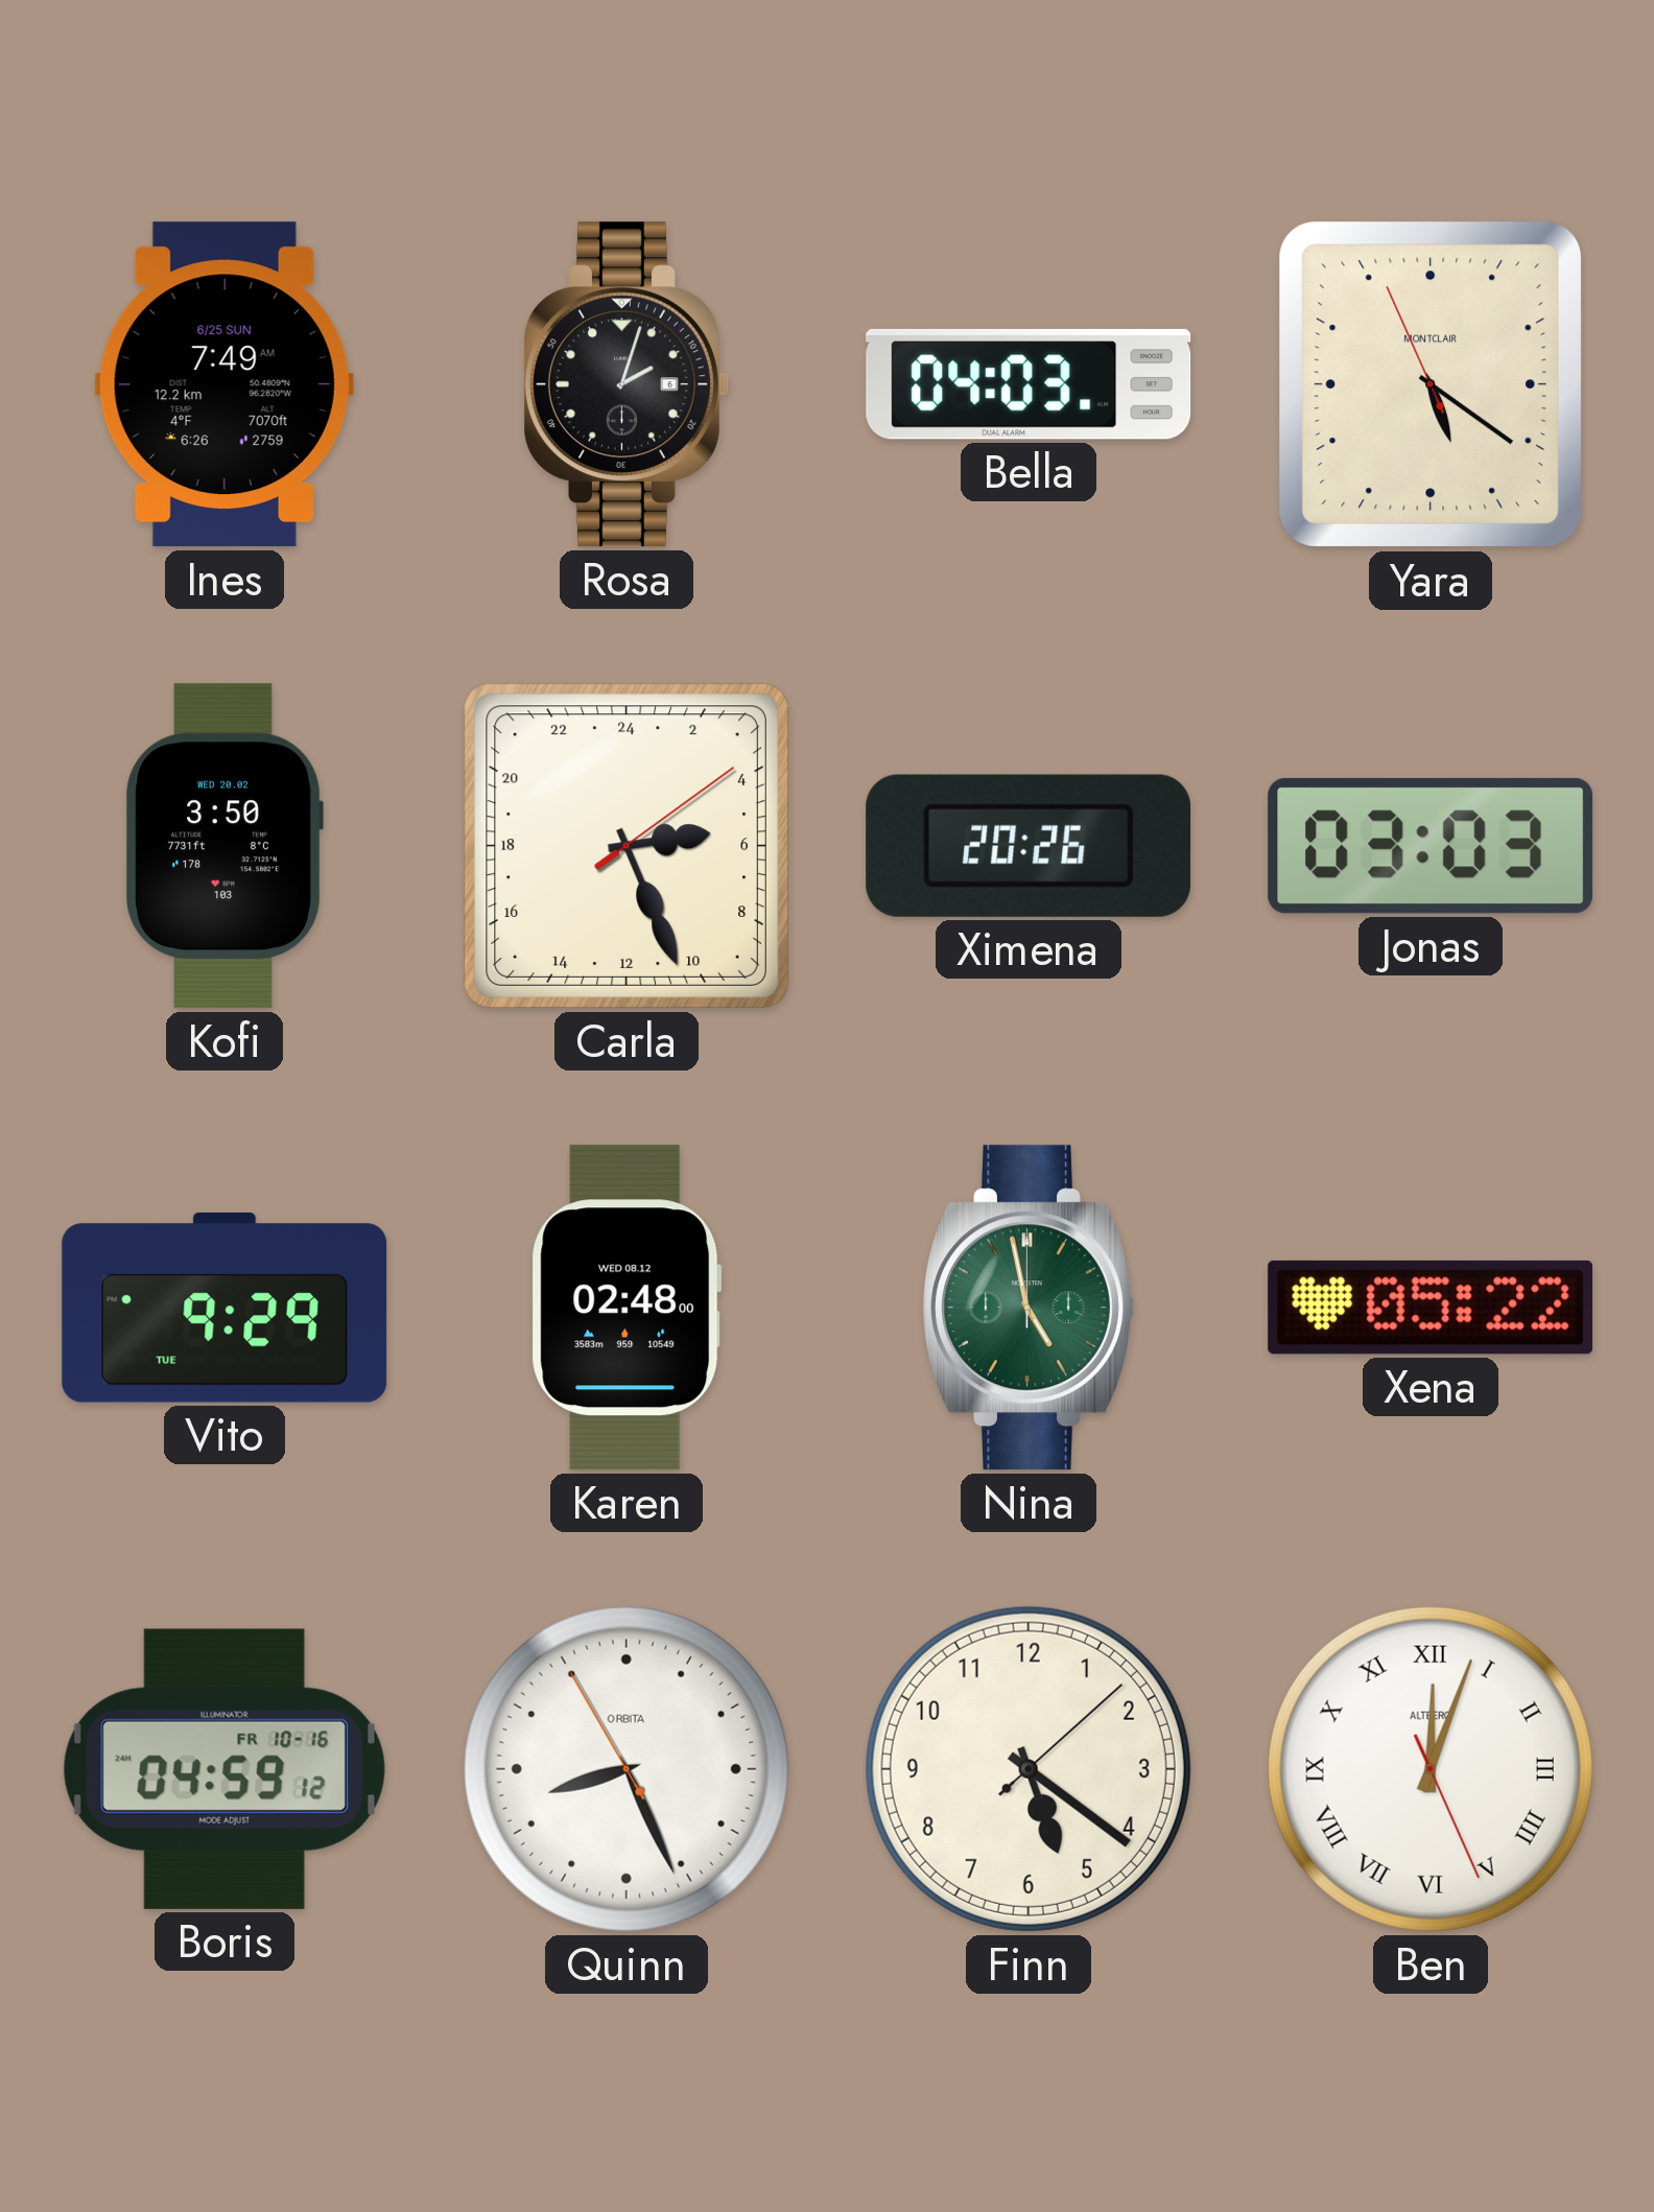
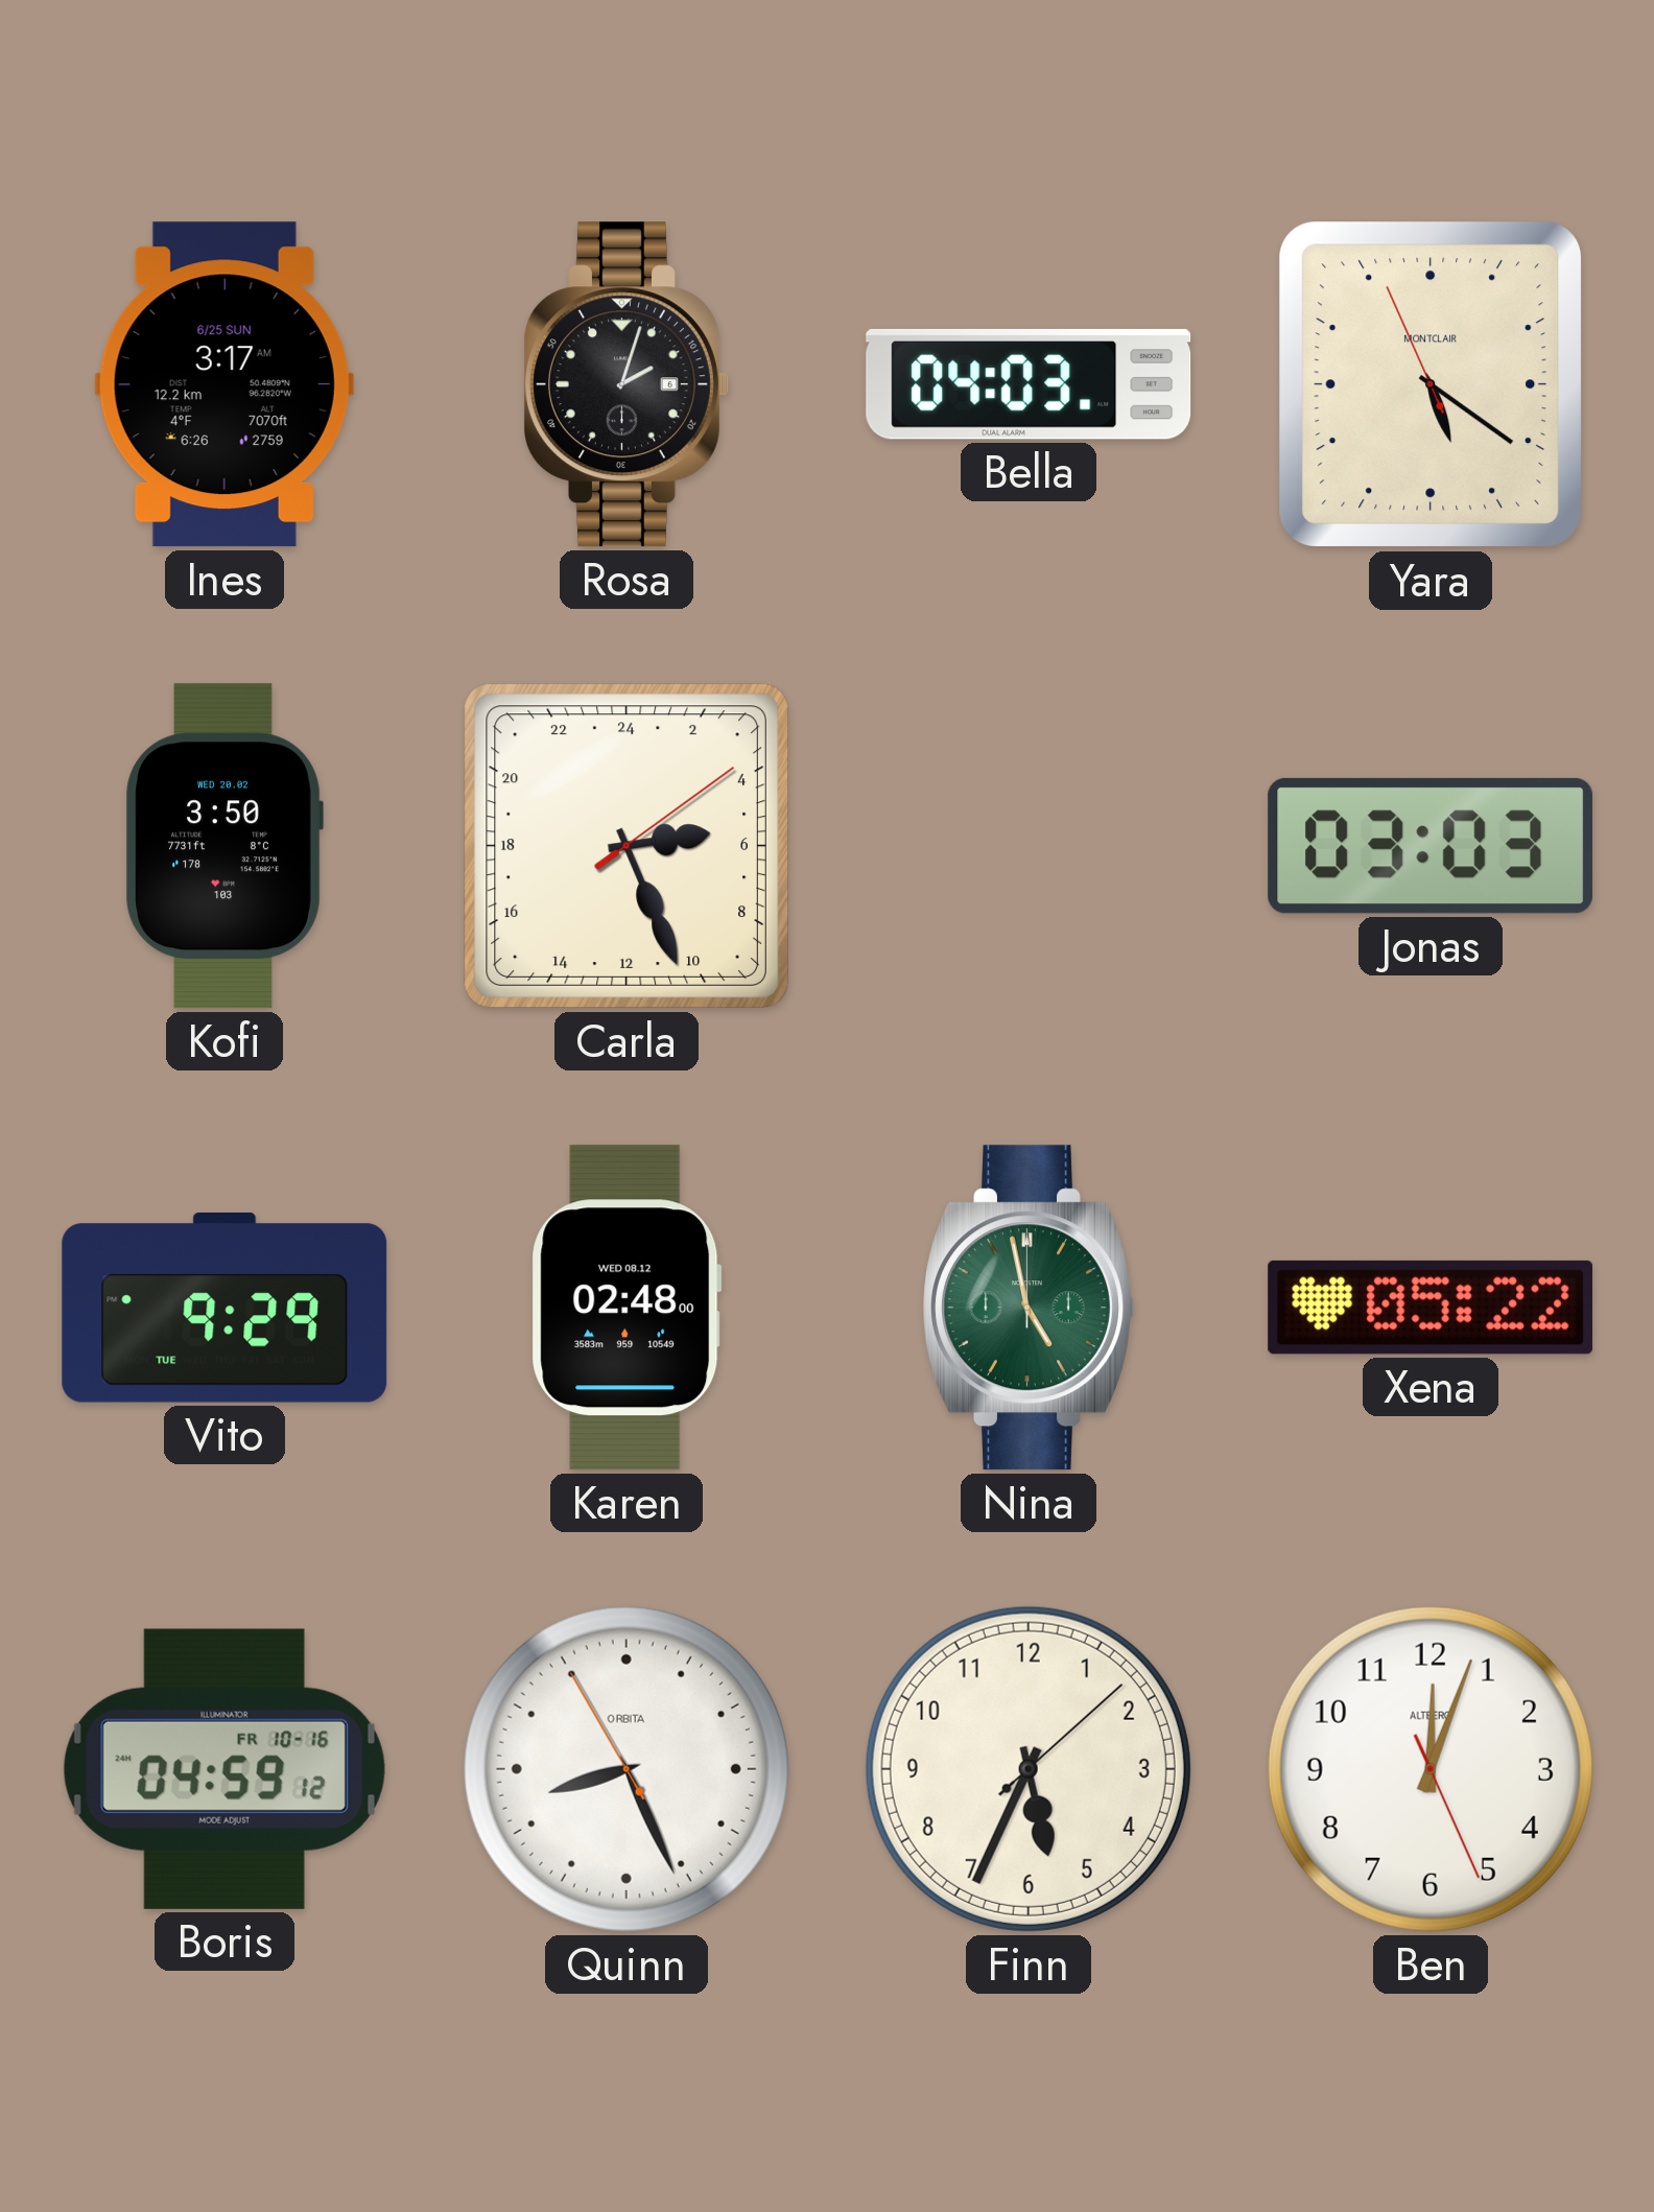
Ines: 7:49 -> 3:17
Ximena: 20:26 -> none
Finn: 5:21 -> 5:34
Ben numerals: Roman -> Arabic
